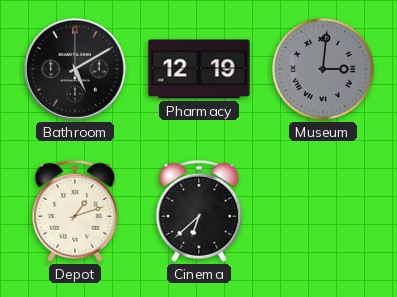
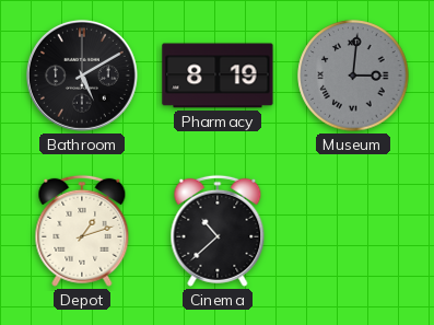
Pharmacy: 12:19 -> 8:19
Cinema: 6:38 -> 10:38
